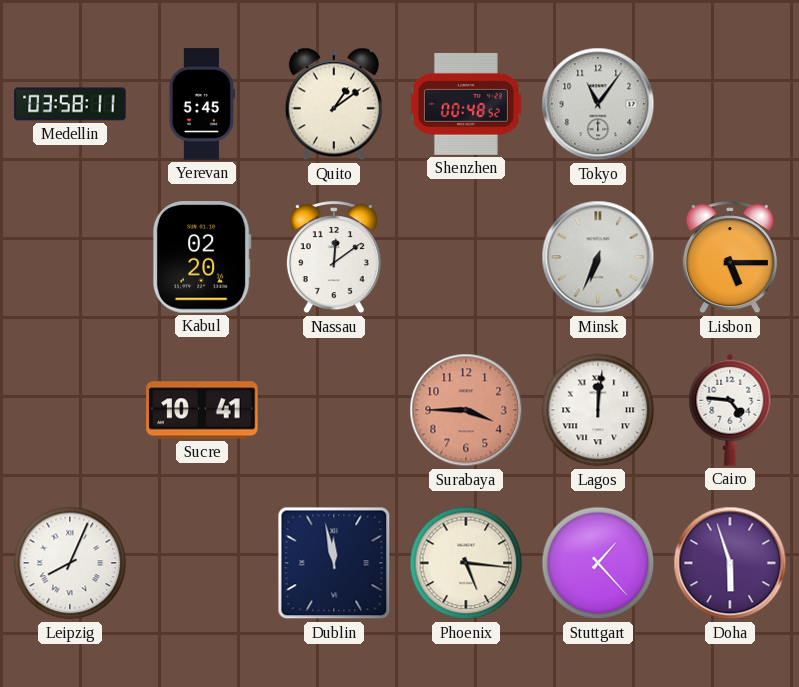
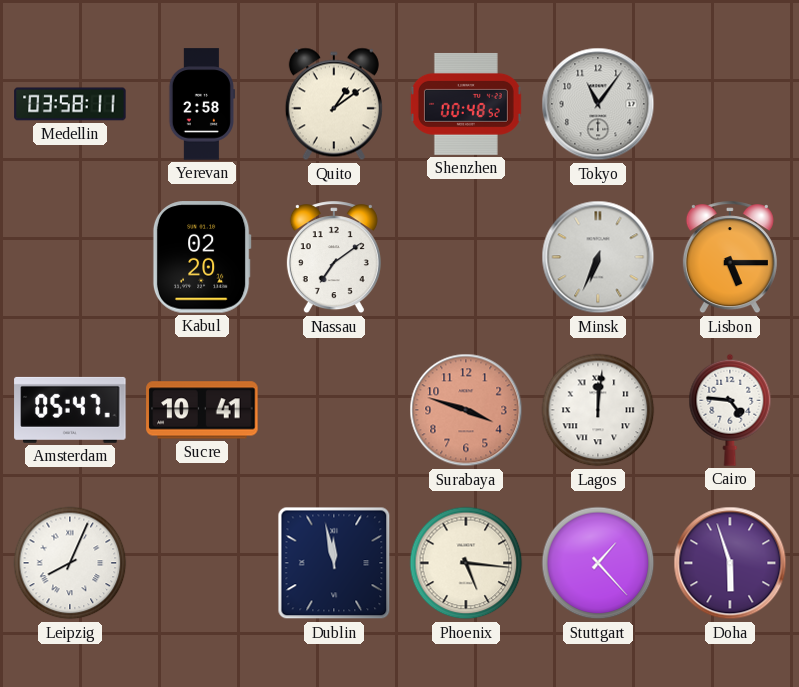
Yerevan: 5:45 -> 2:58
Nassau: 12:09 -> 7:09
Amsterdam: none -> 05:47
Surabaya: 3:45 -> 3:48
